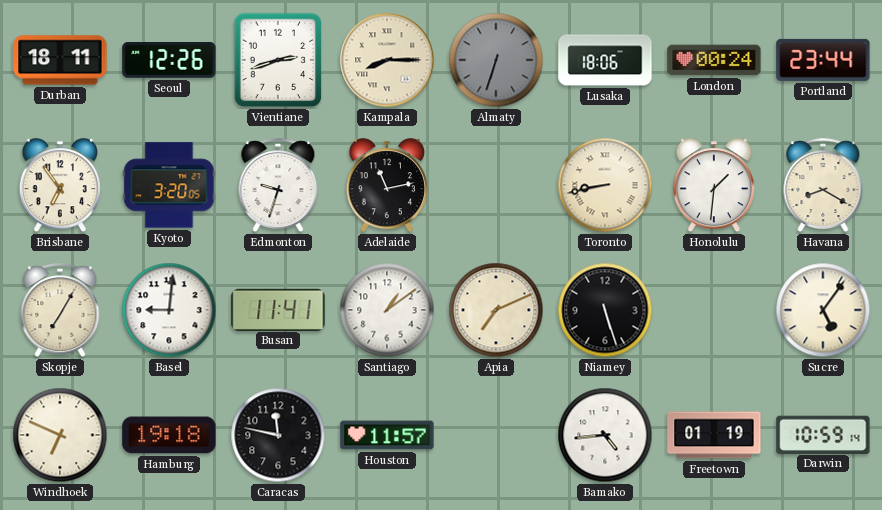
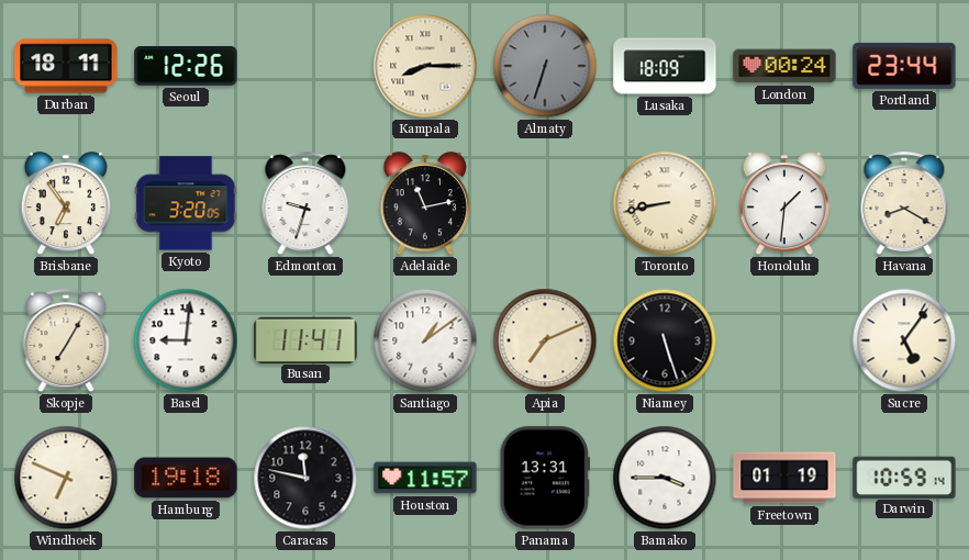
Vientiane: 2:42 -> none
Lusaka: 18:06 -> 18:09
Panama: none -> 13:31
Bamako: 4:44 -> 3:45
